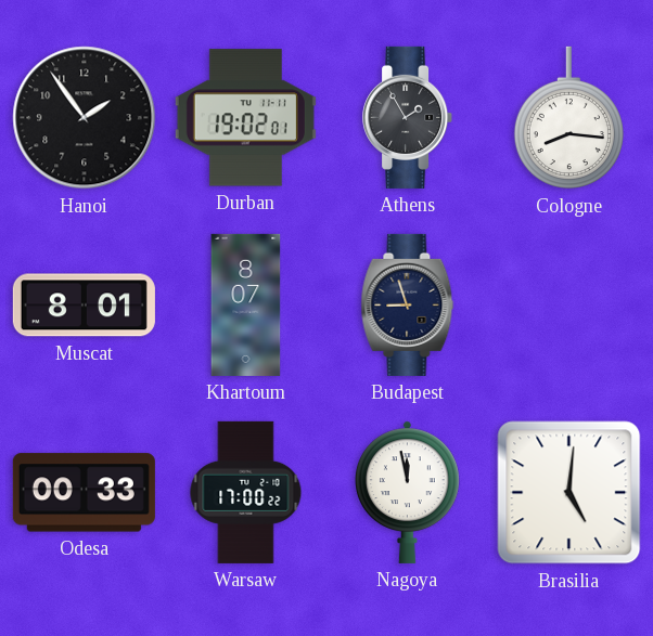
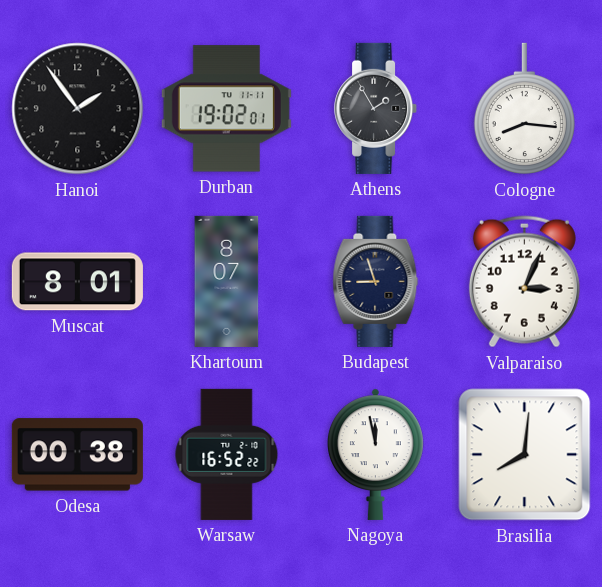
Valparaiso: none -> 3:04
Odesa: 00:33 -> 00:38
Warsaw: 17:00 -> 16:52
Brasilia: 5:01 -> 8:01
